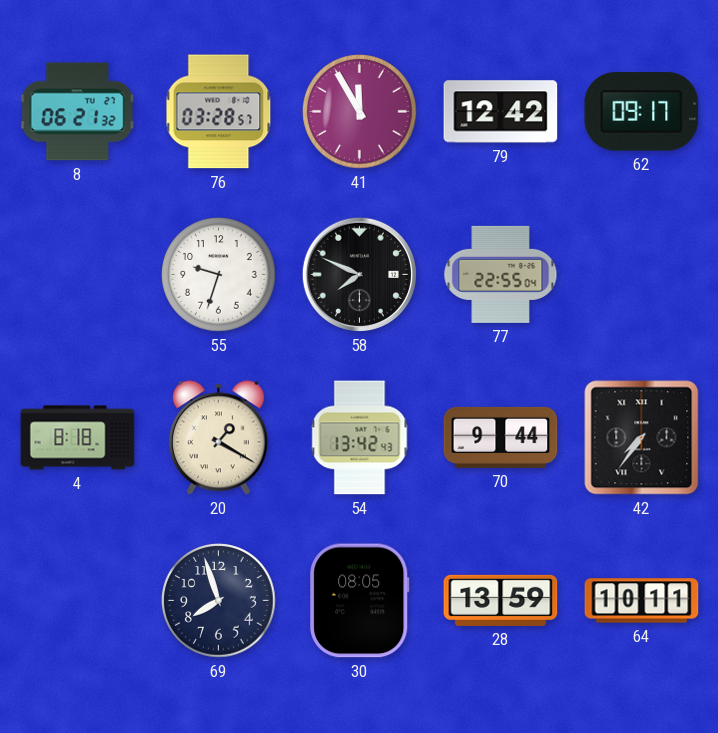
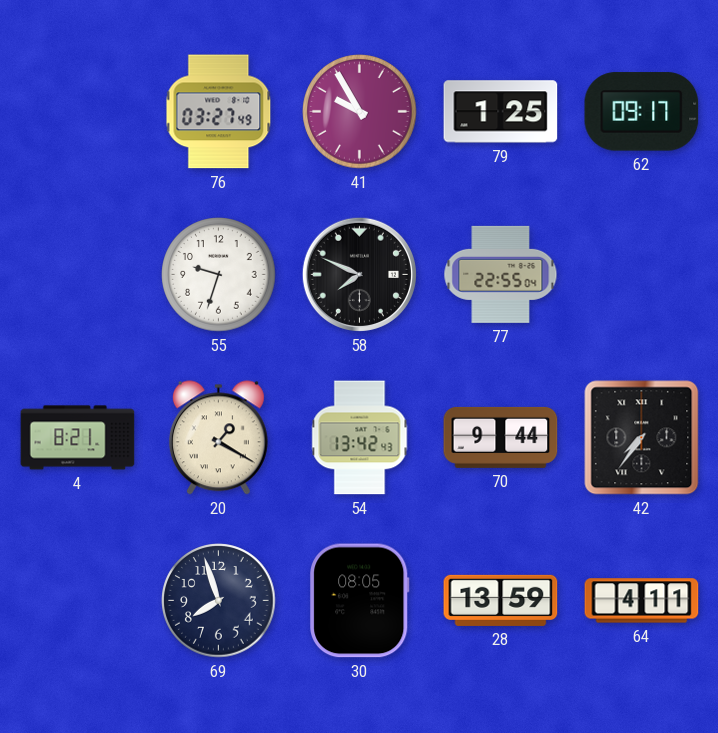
8: 06:21 -> none
76: 03:28 -> 03:27
41: 11:55 -> 9:55
79: 12:42 -> 1:25
4: 8:18 -> 8:21
64: 10:11 -> 4:11
